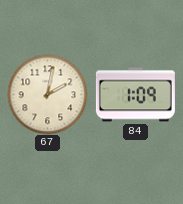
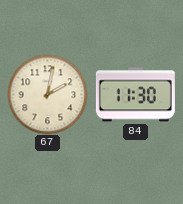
84: 1:09 -> 11:30
